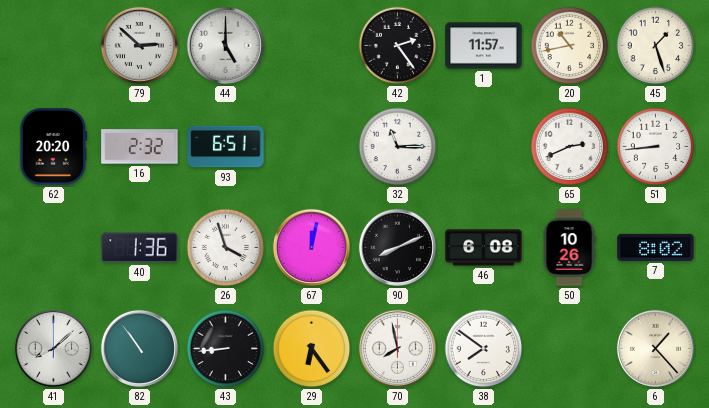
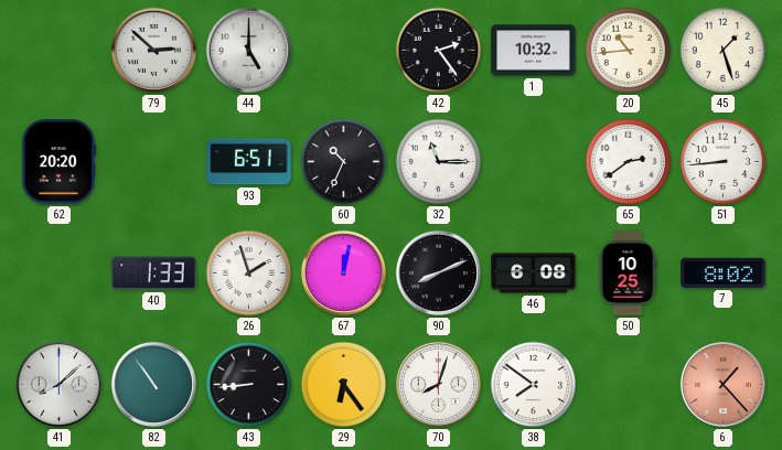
1: 11:57 -> 10:32
20: 10:43 -> 10:44
16: 2:32 -> none
60: none -> 10:34
65: 2:41 -> 2:39
40: 1:36 -> 1:33
26: 3:57 -> 1:57
50: 10:26 -> 10:25
70: 7:58 -> 8:03
6 dial: cream -> salmon
